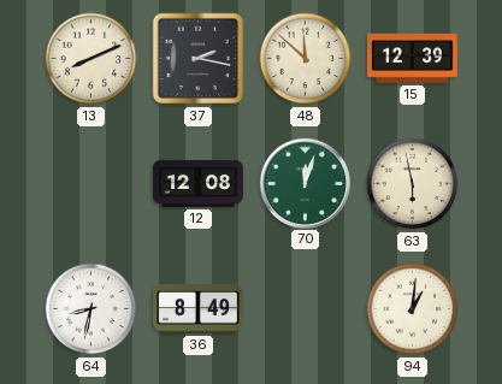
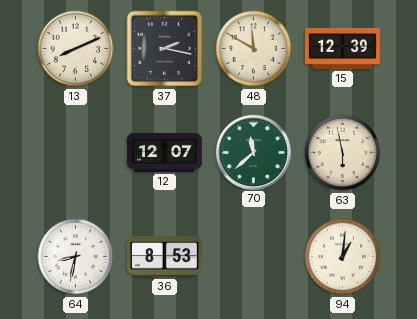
48: 11:52 -> 11:50
12: 12:08 -> 12:07
70: 12:03 -> 11:38
36: 8:49 -> 8:53
